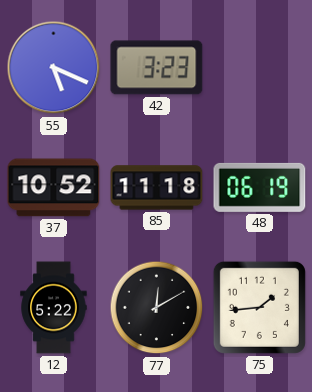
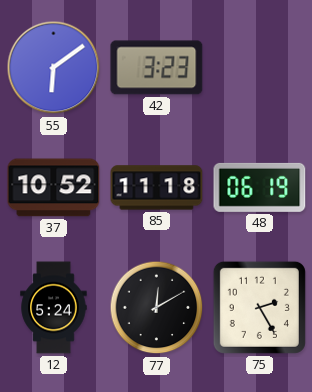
55: 5:19 -> 6:09
12: 5:22 -> 5:24
75: 1:44 -> 2:25
